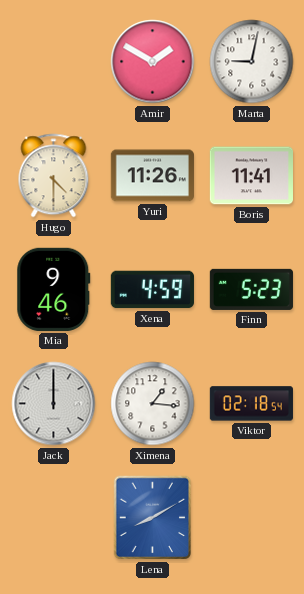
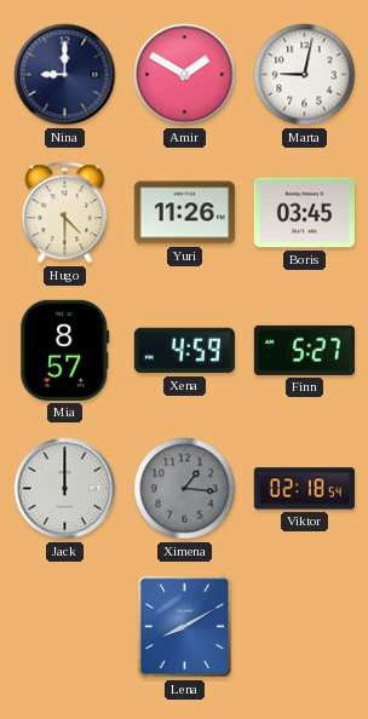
Nina: none -> 9:00
Boris: 11:41 -> 03:45
Mia: 9:46 -> 8:57
Finn: 5:23 -> 5:27
Ximena dial: white -> grey
